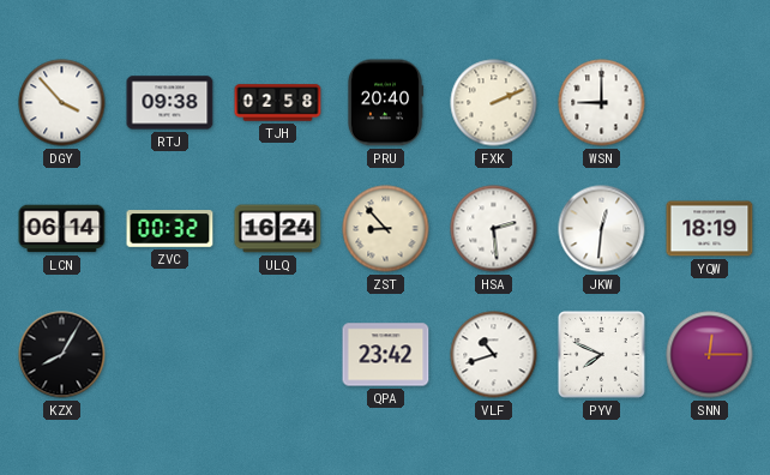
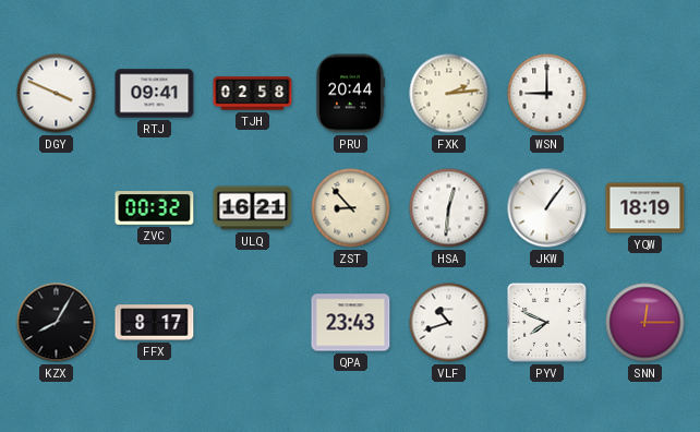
DGY: 3:53 -> 3:49
RTJ: 09:38 -> 09:41
PRU: 20:40 -> 20:44
FXK: 2:11 -> 2:14
LCN: 06:14 -> none
ULQ: 16:24 -> 16:21
HSA: 2:29 -> 12:31
JKW: 12:31 -> 1:06
FFX: none -> 8:17
QPA: 23:42 -> 23:43
